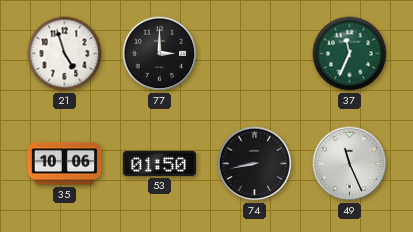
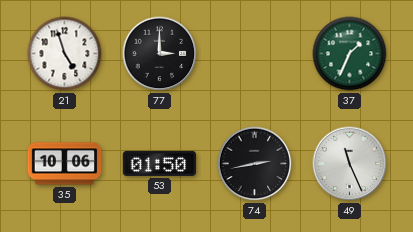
37: 11:34 -> 1:34
74: 8:43 -> 2:43
